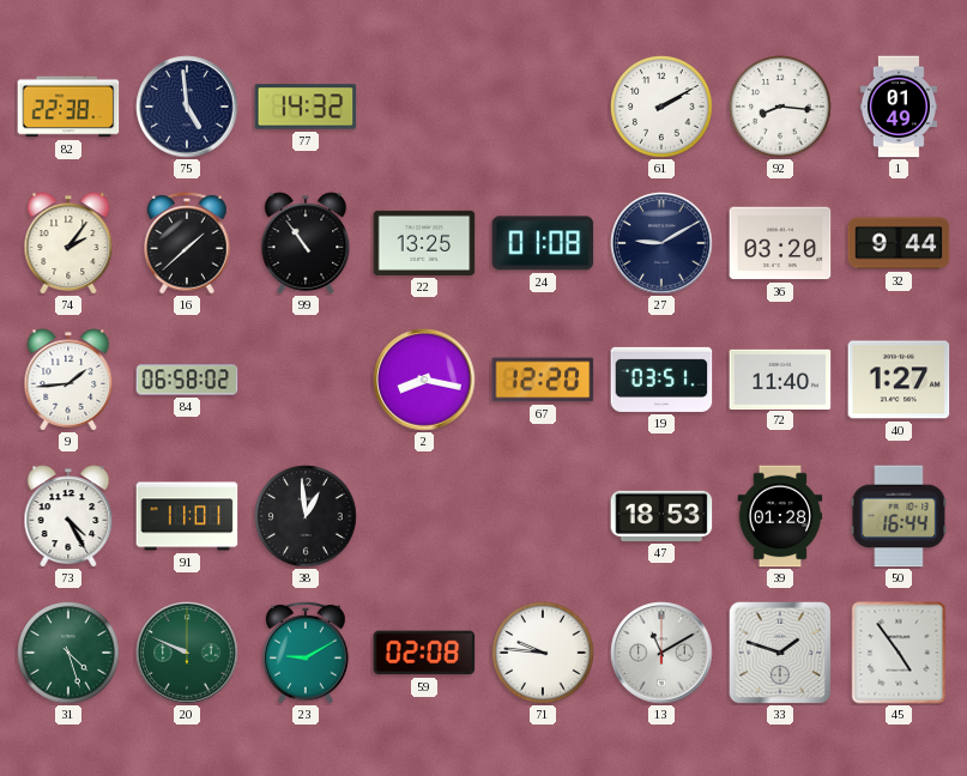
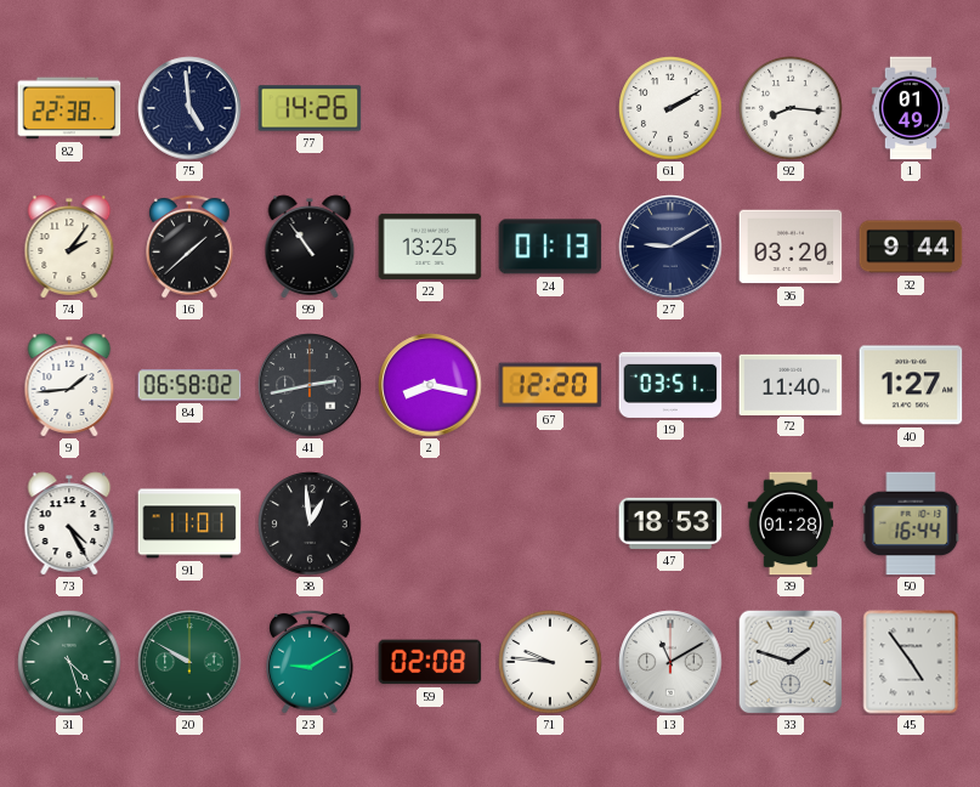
77: 14:32 -> 14:26
24: 01:08 -> 01:13
41: none -> 2:43
20: 9:49 -> 9:50
